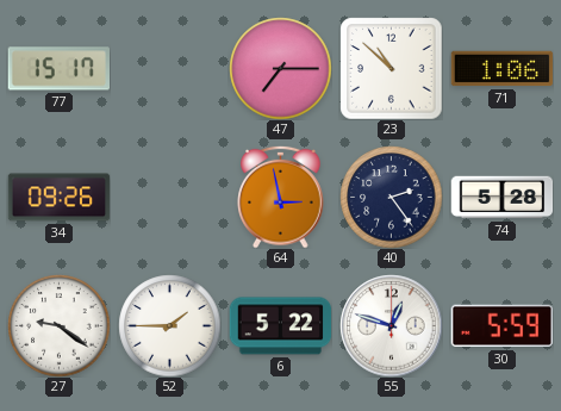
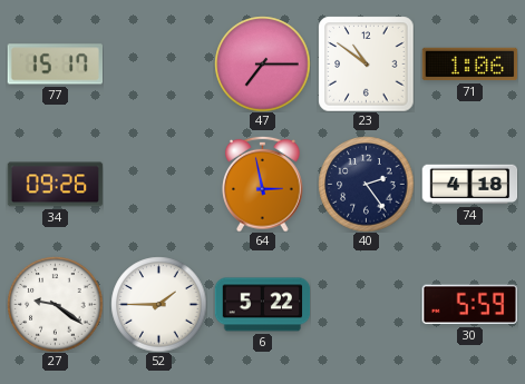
23: 10:52 -> 10:51
74: 5:28 -> 4:18
55: 12:48 -> none
